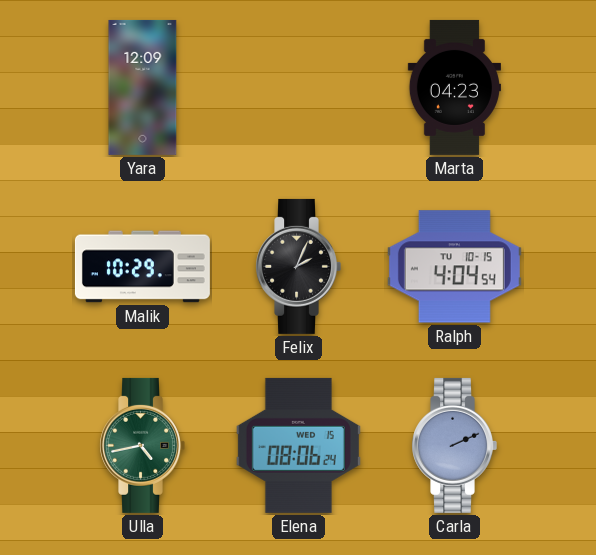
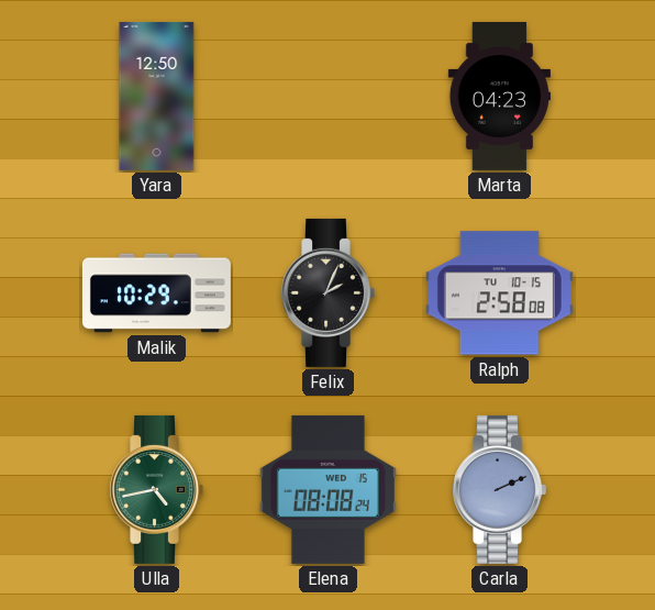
Yara: 12:09 -> 12:50
Ralph: 4:04 -> 2:58
Elena: 08:06 -> 08:08
